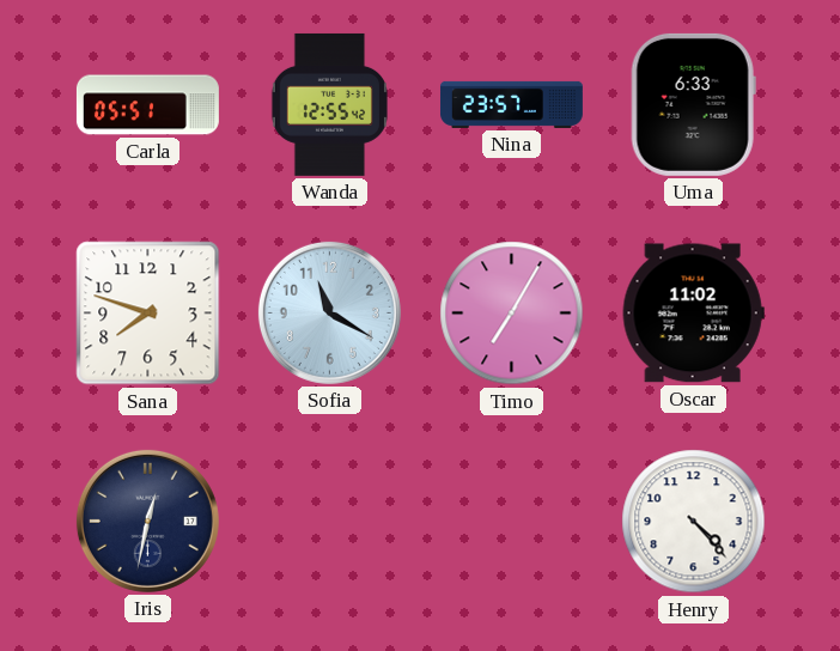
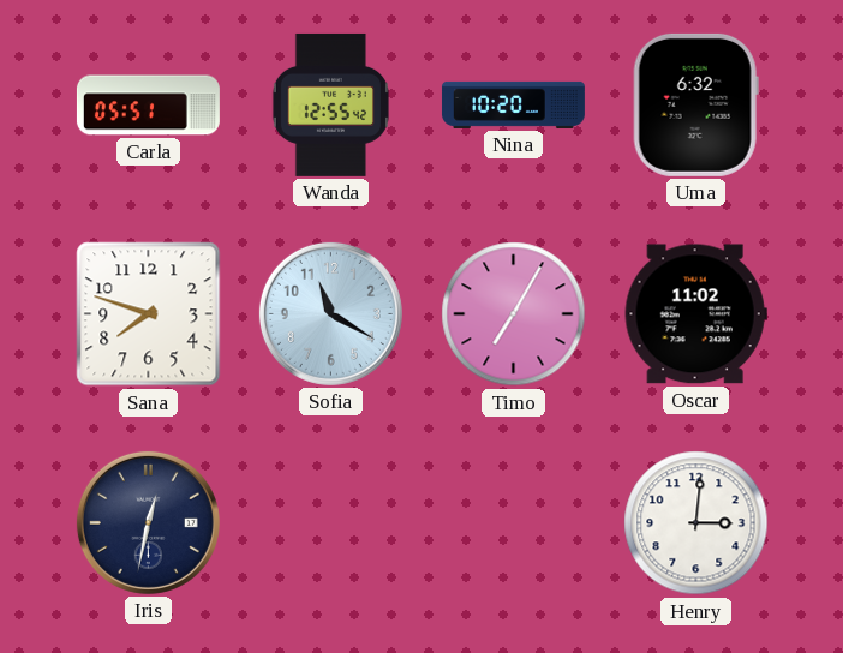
Nina: 23:57 -> 10:20
Uma: 6:33 -> 6:32
Henry: 4:23 -> 3:01
